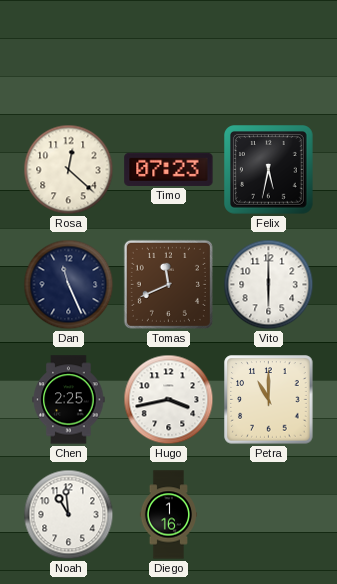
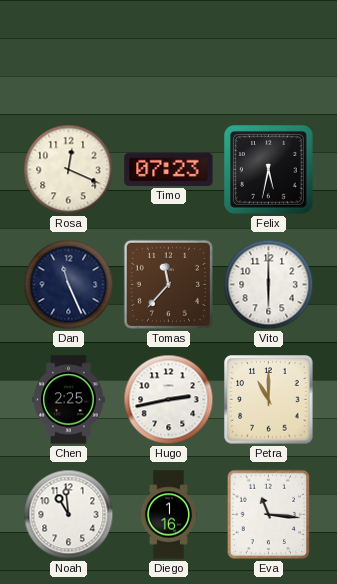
Rosa: 12:22 -> 12:19
Tomas: 11:41 -> 11:37
Hugo: 3:43 -> 2:43
Eva: none -> 11:16
